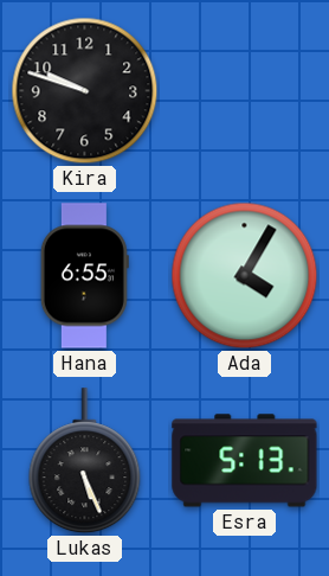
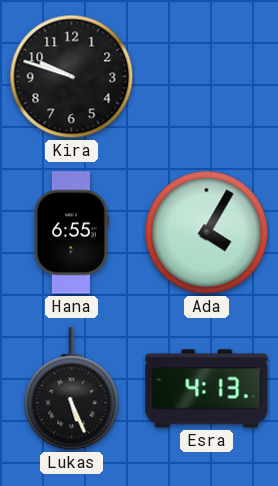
Esra: 5:13 -> 4:13
